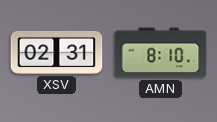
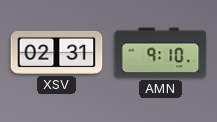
AMN: 8:10 -> 9:10
